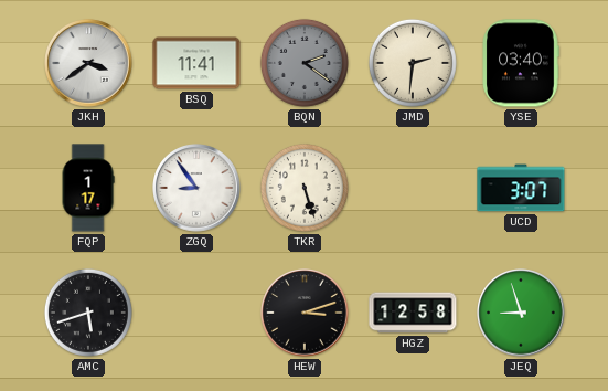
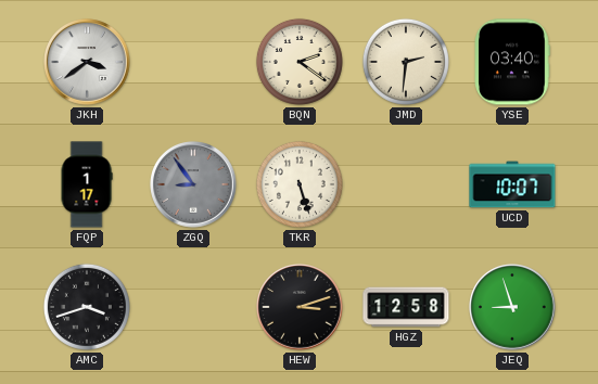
BSQ: 11:41 -> none
BQN dial: grey -> cream
ZGQ dial: white -> grey
UCD: 3:07 -> 10:07
AMC: 5:42 -> 3:42
